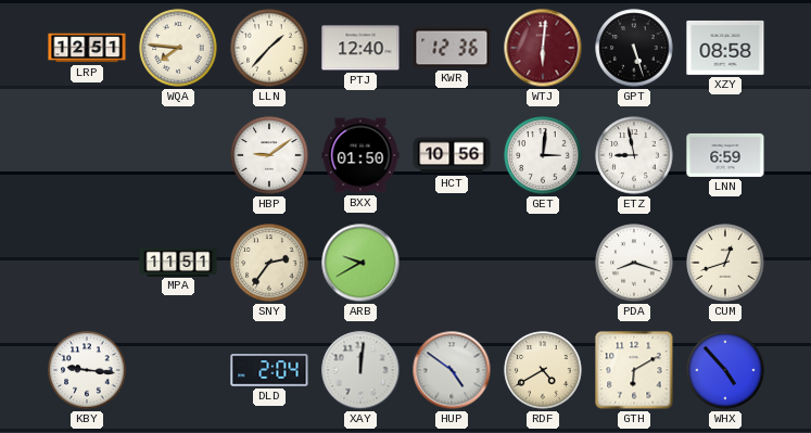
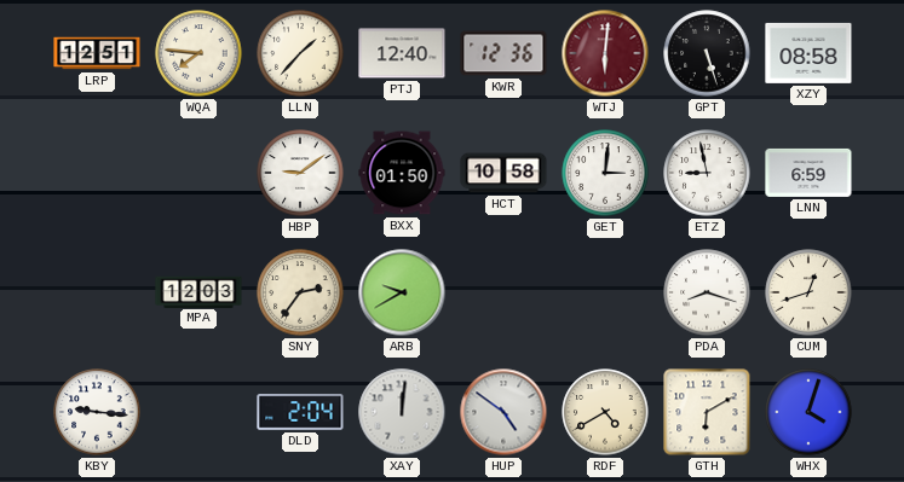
HCT: 10:56 -> 10:58
MPA: 11:51 -> 12:03
WHX: 4:53 -> 4:03
